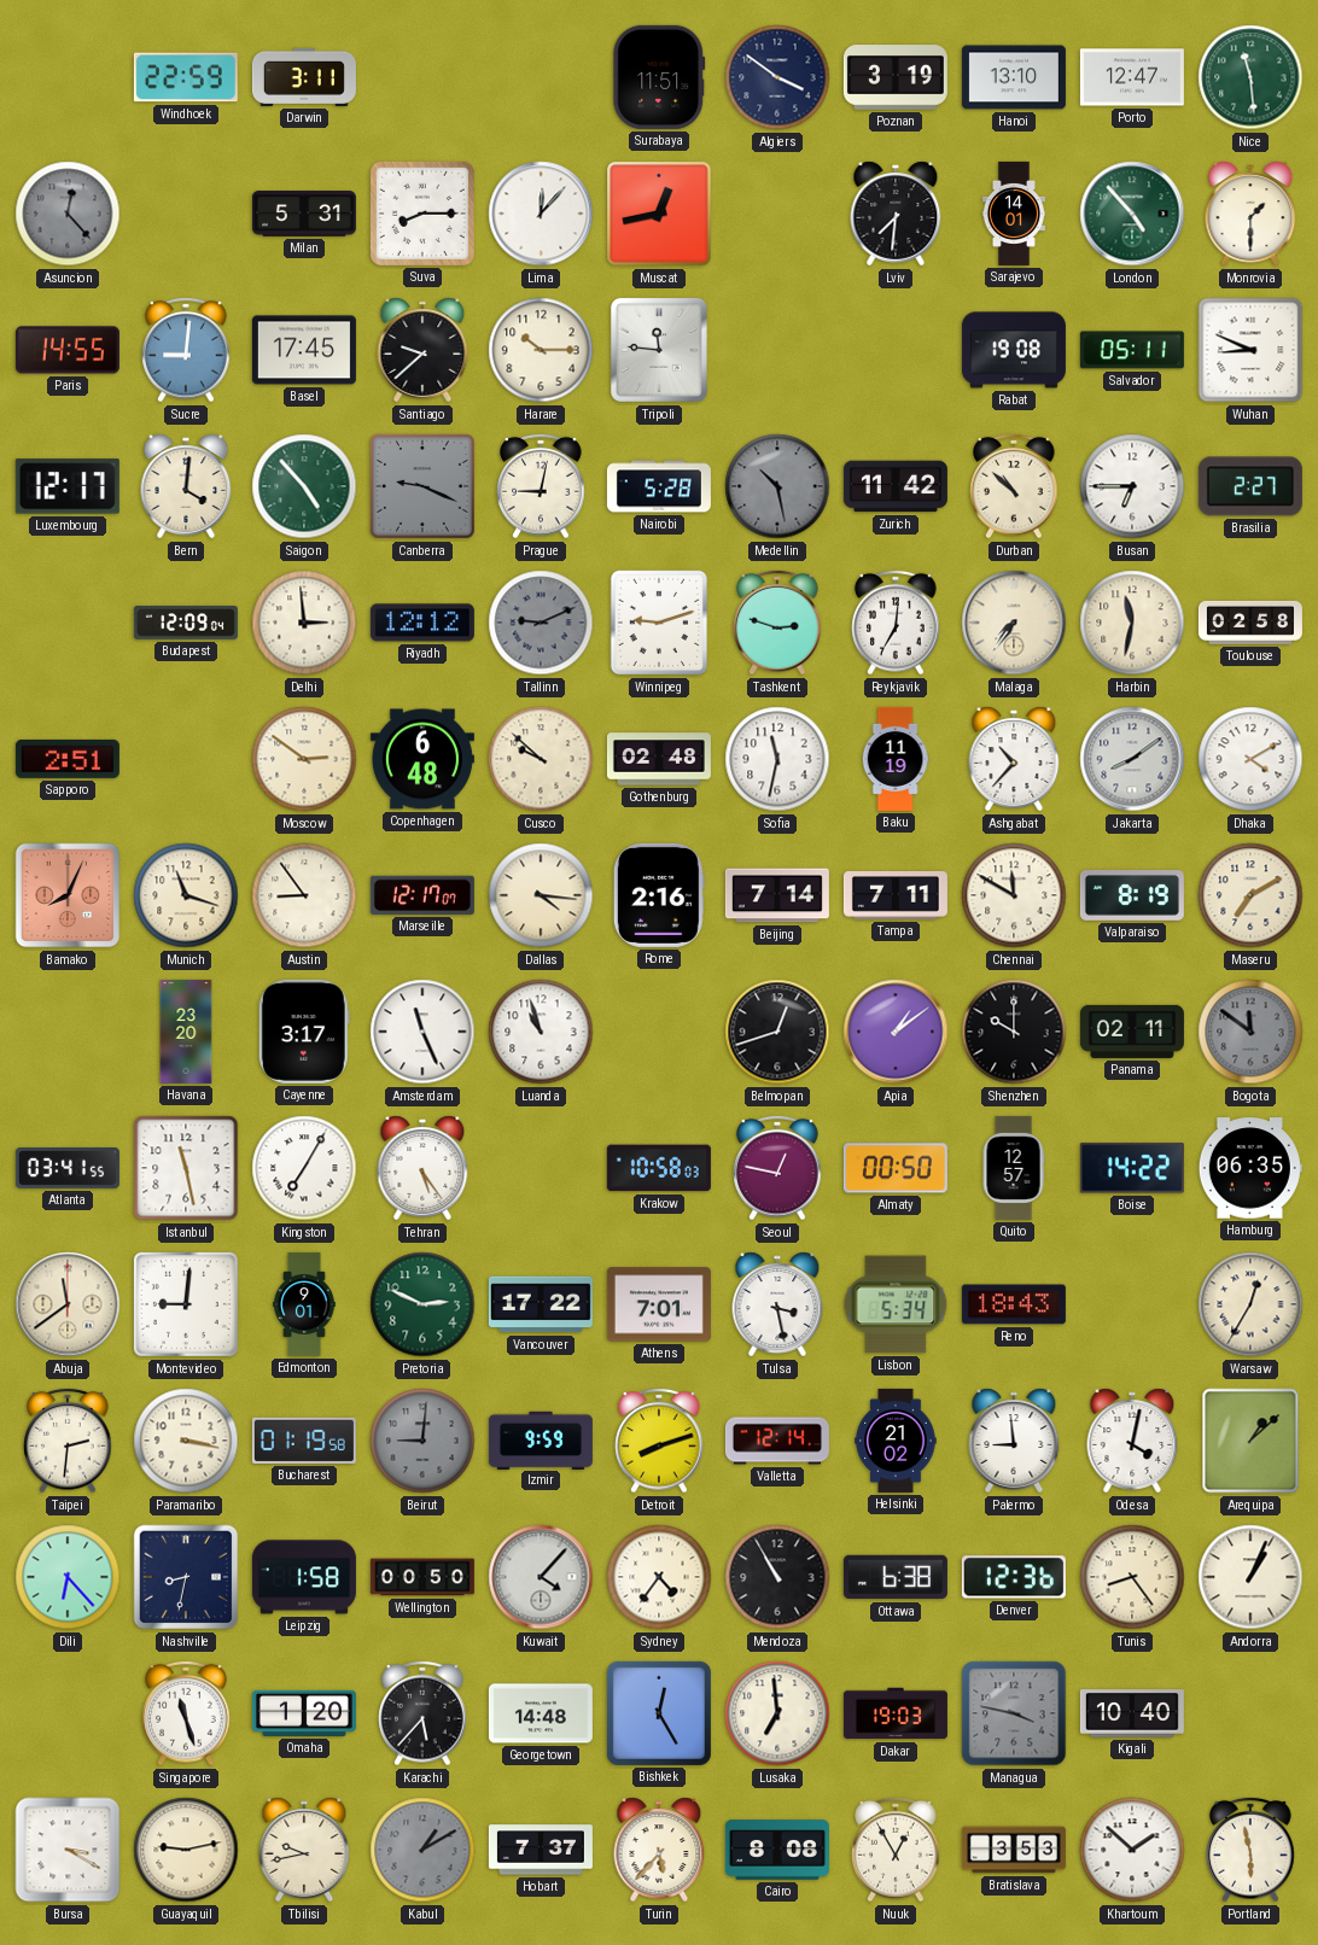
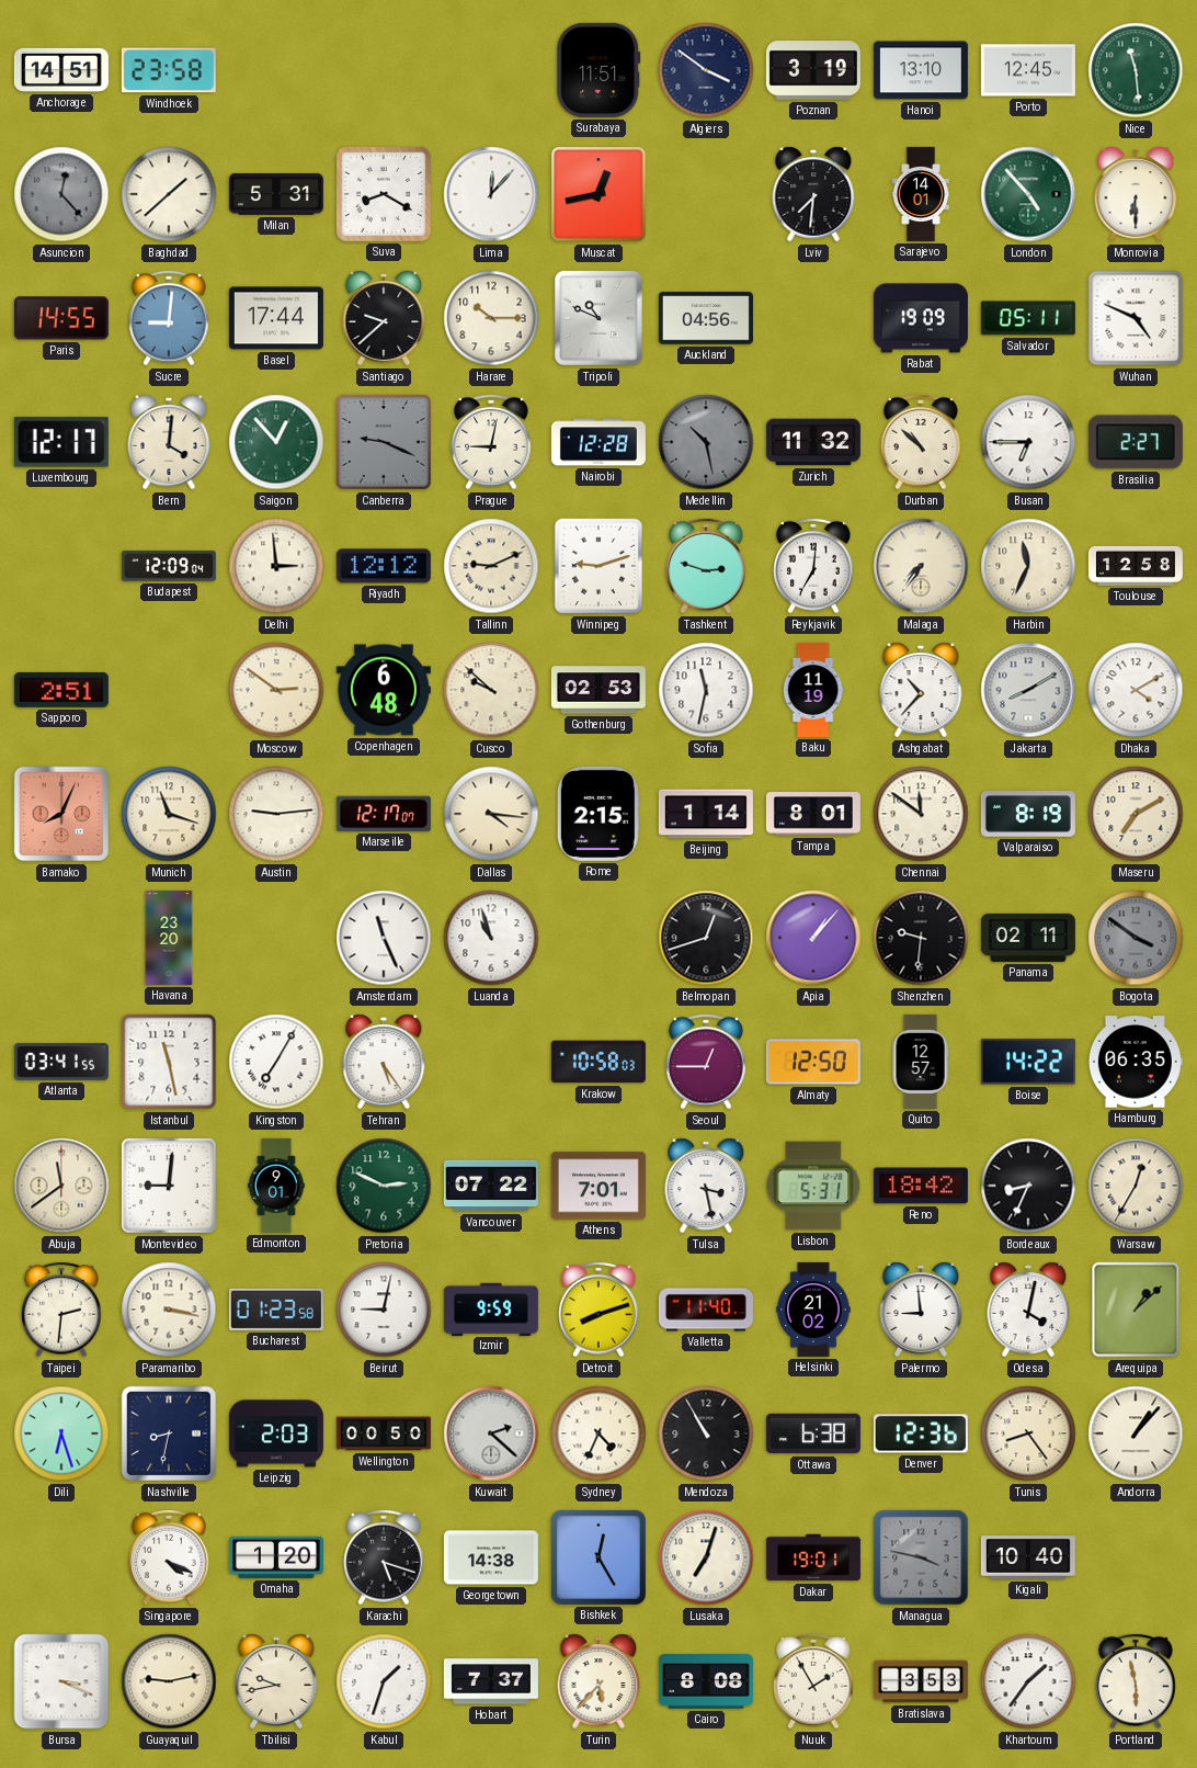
Anchorage: none -> 14:51
Windhoek: 22:59 -> 23:58
Darwin: 3:11 -> none
Porto: 12:47 -> 12:45
Baghdad: none -> 1:38
Suva: 8:15 -> 8:20
Monrovia: 1:30 -> 6:30
Basel: 17:45 -> 17:44
Tripoli: 11:46 -> 10:49
Auckland: none -> 04:56
Rabat: 19:08 -> 19:09
Wuhan: 8:49 -> 4:49
Saigon: 4:53 -> 12:53
Nairobi: 5:28 -> 12:28
Zurich: 11:42 -> 11:32
Tallinn dial: grey -> cream
Harbin: 11:32 -> 11:34
Toulouse: 02:58 -> 12:58
Gothenburg: 02:48 -> 02:53
Jakarta: 8:09 -> 8:10
Austin: 8:54 -> 9:14
Rome: 2:16 -> 2:15
Beijing: 7:14 -> 1:14
Tampa: 7:11 -> 8:01
Chennai: 11:50 -> 11:51
Cayenne: 3:17 -> none
Apia: 1:09 -> 1:07
Shenzhen: 10:00 -> 9:31
Bogota: 11:51 -> 3:51
Seoul: 12:47 -> 12:45
Almaty: 00:50 -> 12:50
Vancouver: 17:22 -> 07:22
Lisbon: 5:34 -> 5:31
Reno: 18:43 -> 18:42
Bordeaux: none -> 8:34
Bucharest: 01:19 -> 01:23
Beirut: 9:01 -> 9:02
Beirut dial: grey -> white
Valletta: 12:14 -> 11:40
Dili: 6:23 -> 6:27
Leipzig: 1:58 -> 2:03
Kuwait: 4:07 -> 2:22
Sydney: 4:36 -> 4:34
Andorra: 1:04 -> 1:07
Singapore: 11:27 -> 4:19
Karachi: 5:37 -> 5:18
Georgetown: 14:48 -> 14:38
Lusaka: 6:59 -> 7:03
Dakar: 19:03 -> 19:01
Bursa: 3:20 -> 3:19
Kabul: 1:10 -> 1:33
Kabul dial: grey -> white
Nuuk: 12:55 -> 1:55
Khartoum: 1:52 -> 1:36
